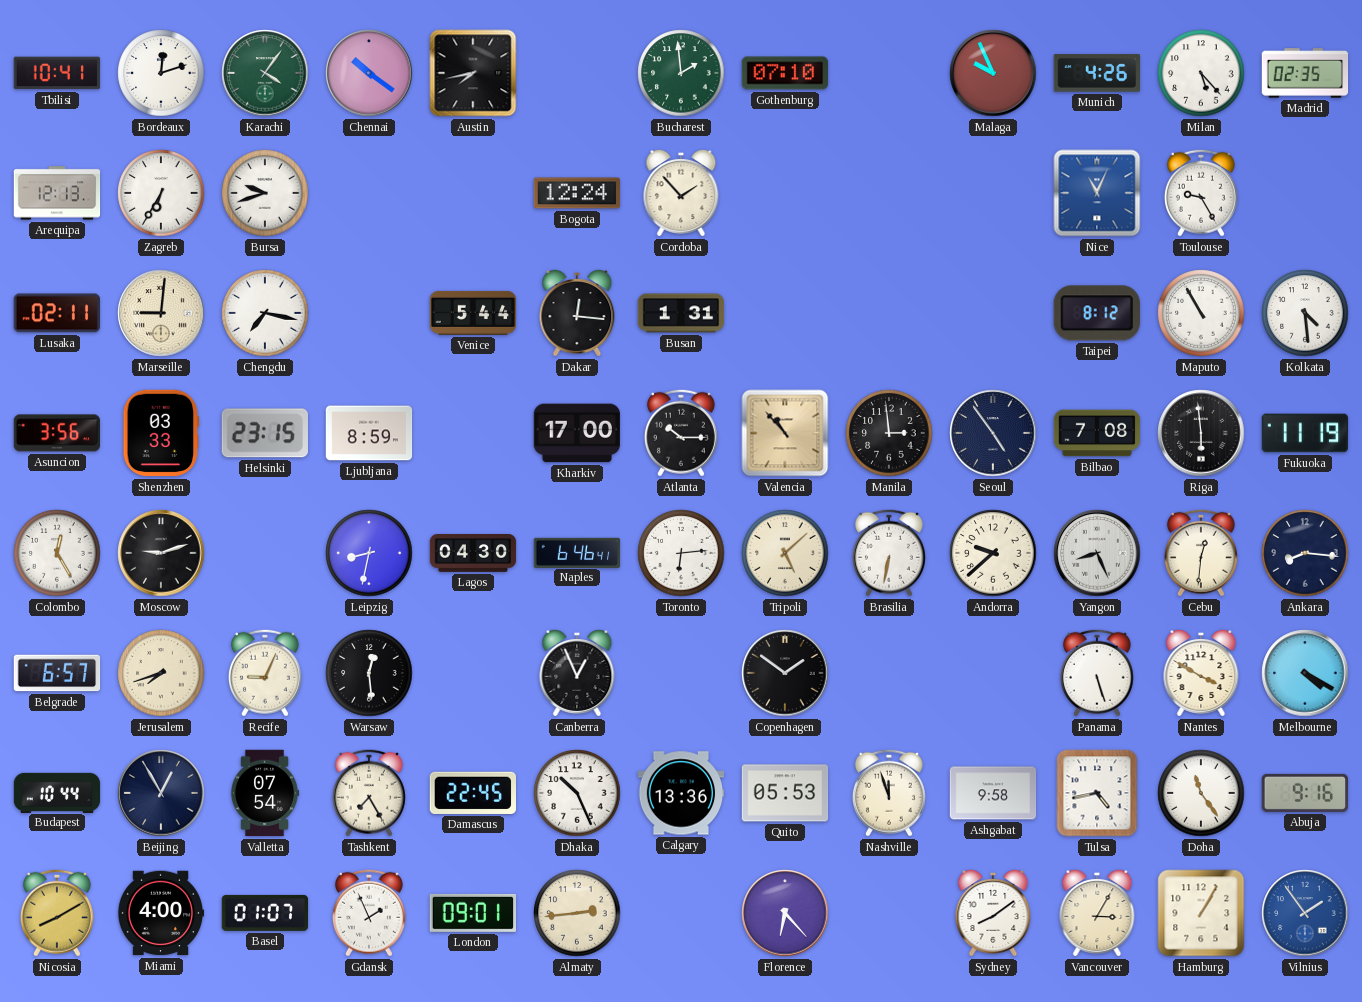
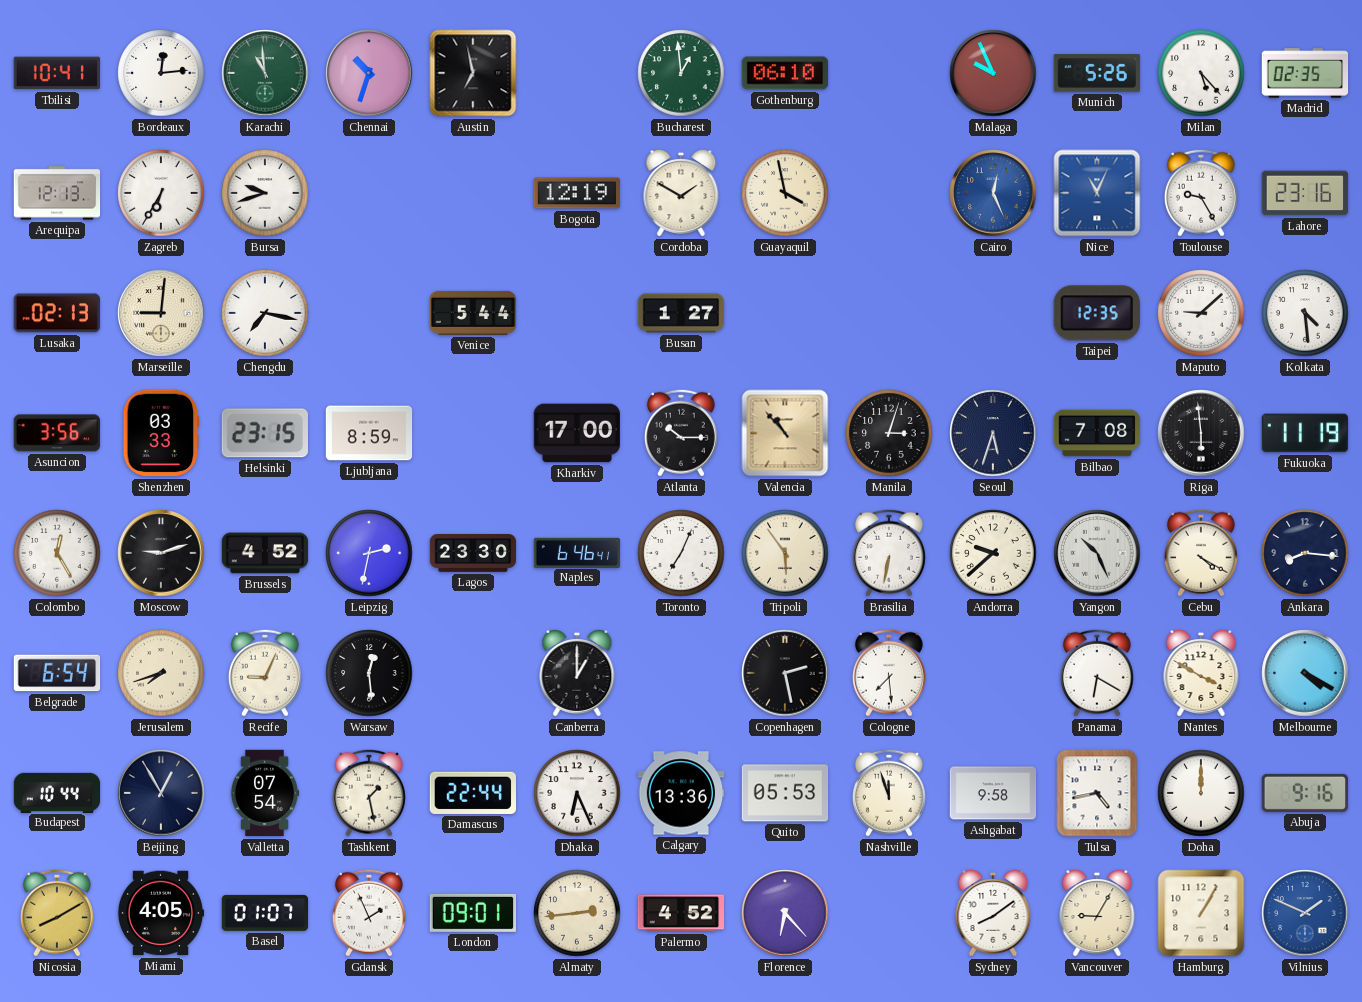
Bordeaux: 12:12 -> 12:14
Karachi: 4:06 -> 10:59
Chennai: 10:21 -> 10:33
Austin: 7:43 -> 6:58
Bucharest: 1:59 -> 12:59
Gothenburg: 07:10 -> 06:10
Munich: 4:26 -> 5:26
Bogota: 12:24 -> 12:19
Cordoba: 1:53 -> 1:50
Guayaquil: none -> 3:58
Cairo: none -> 12:26
Lahore: none -> 23:16
Lusaka: 02:11 -> 02:13
Dakar: 12:16 -> none
Busan: 1:31 -> 1:27
Taipei: 8:12 -> 12:35
Maputo: 10:55 -> 9:08
Manila: 2:59 -> 3:03
Seoul: 4:54 -> 5:33
Brussels: none -> 4:52
Leipzig: 8:32 -> 2:32
Lagos: 04:30 -> 23:30
Toronto: 6:14 -> 7:04
Tripoli: 5:08 -> 5:54
Yangon: 8:26 -> 10:26
Cebu: 12:31 -> 4:20
Belgrade: 6:57 -> 6:54
Canberra: 12:56 -> 1:00
Copenhagen: 1:51 -> 2:28
Cologne: none -> 7:29
Panama: 5:27 -> 6:20
Tashkent: 7:25 -> 1:28
Damascus: 22:45 -> 22:44
Dhaka: 10:26 -> 6:26
Doha: 11:24 -> 12:00
Miami: 4:00 -> 4:05
Palermo: none -> 4:52
Vancouver: 3:05 -> 9:05
Vilnius: 1:54 -> 1:49
